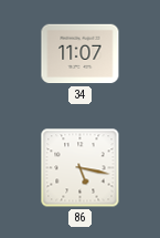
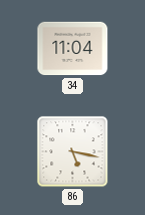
34: 11:07 -> 11:04
